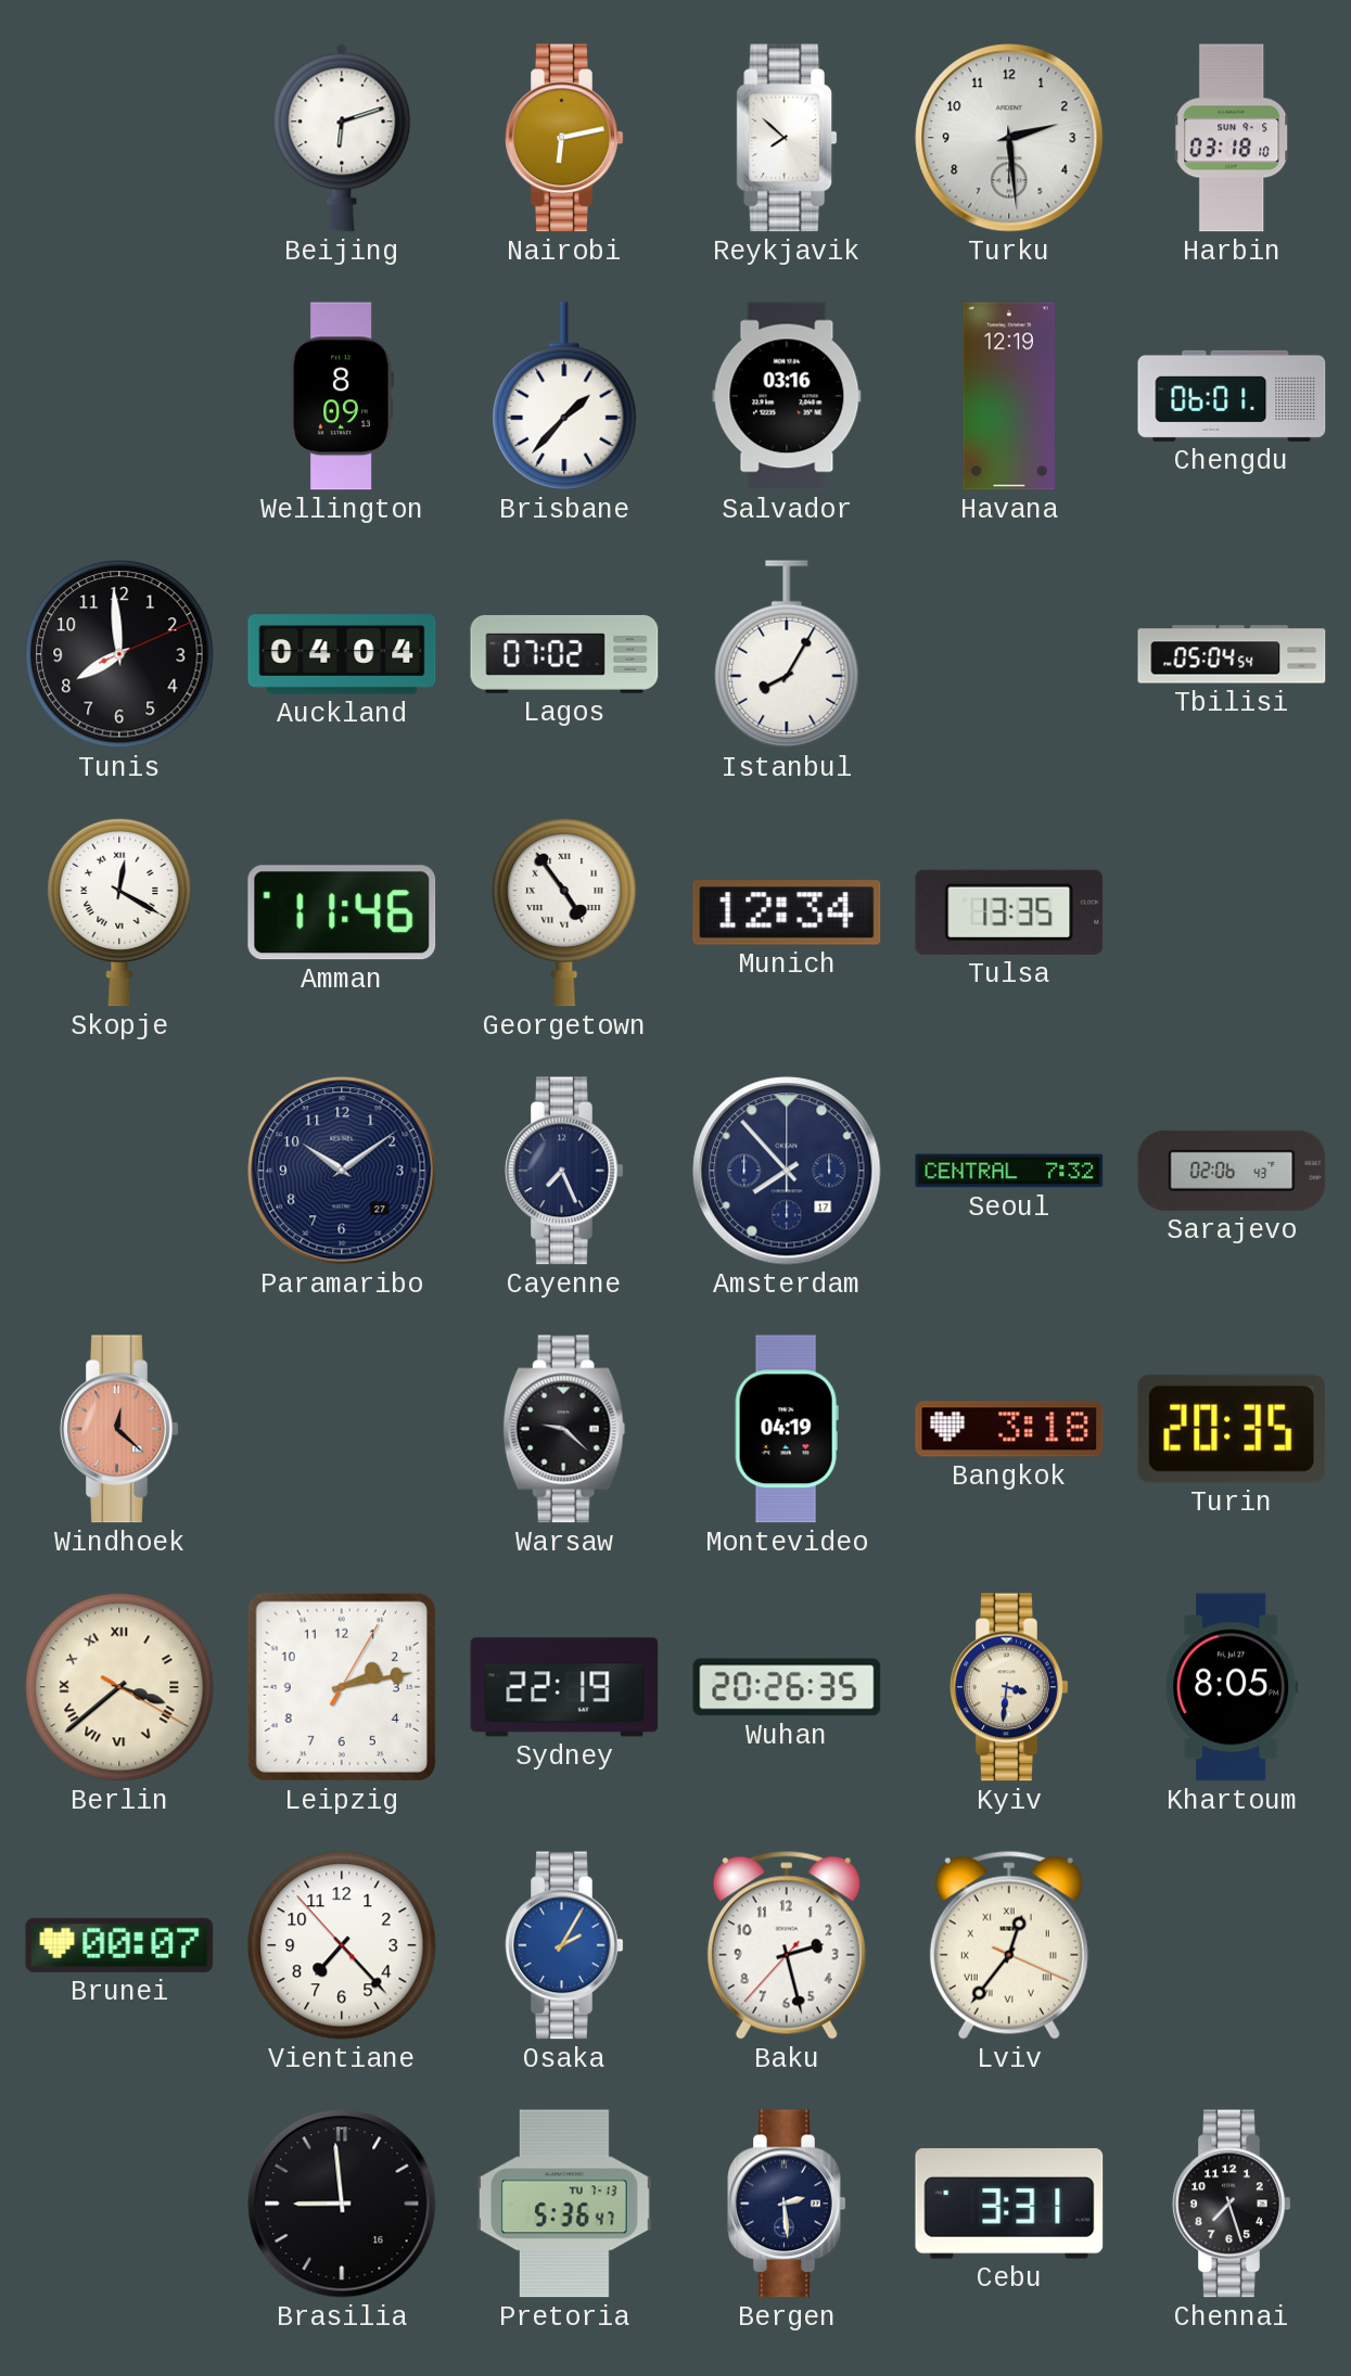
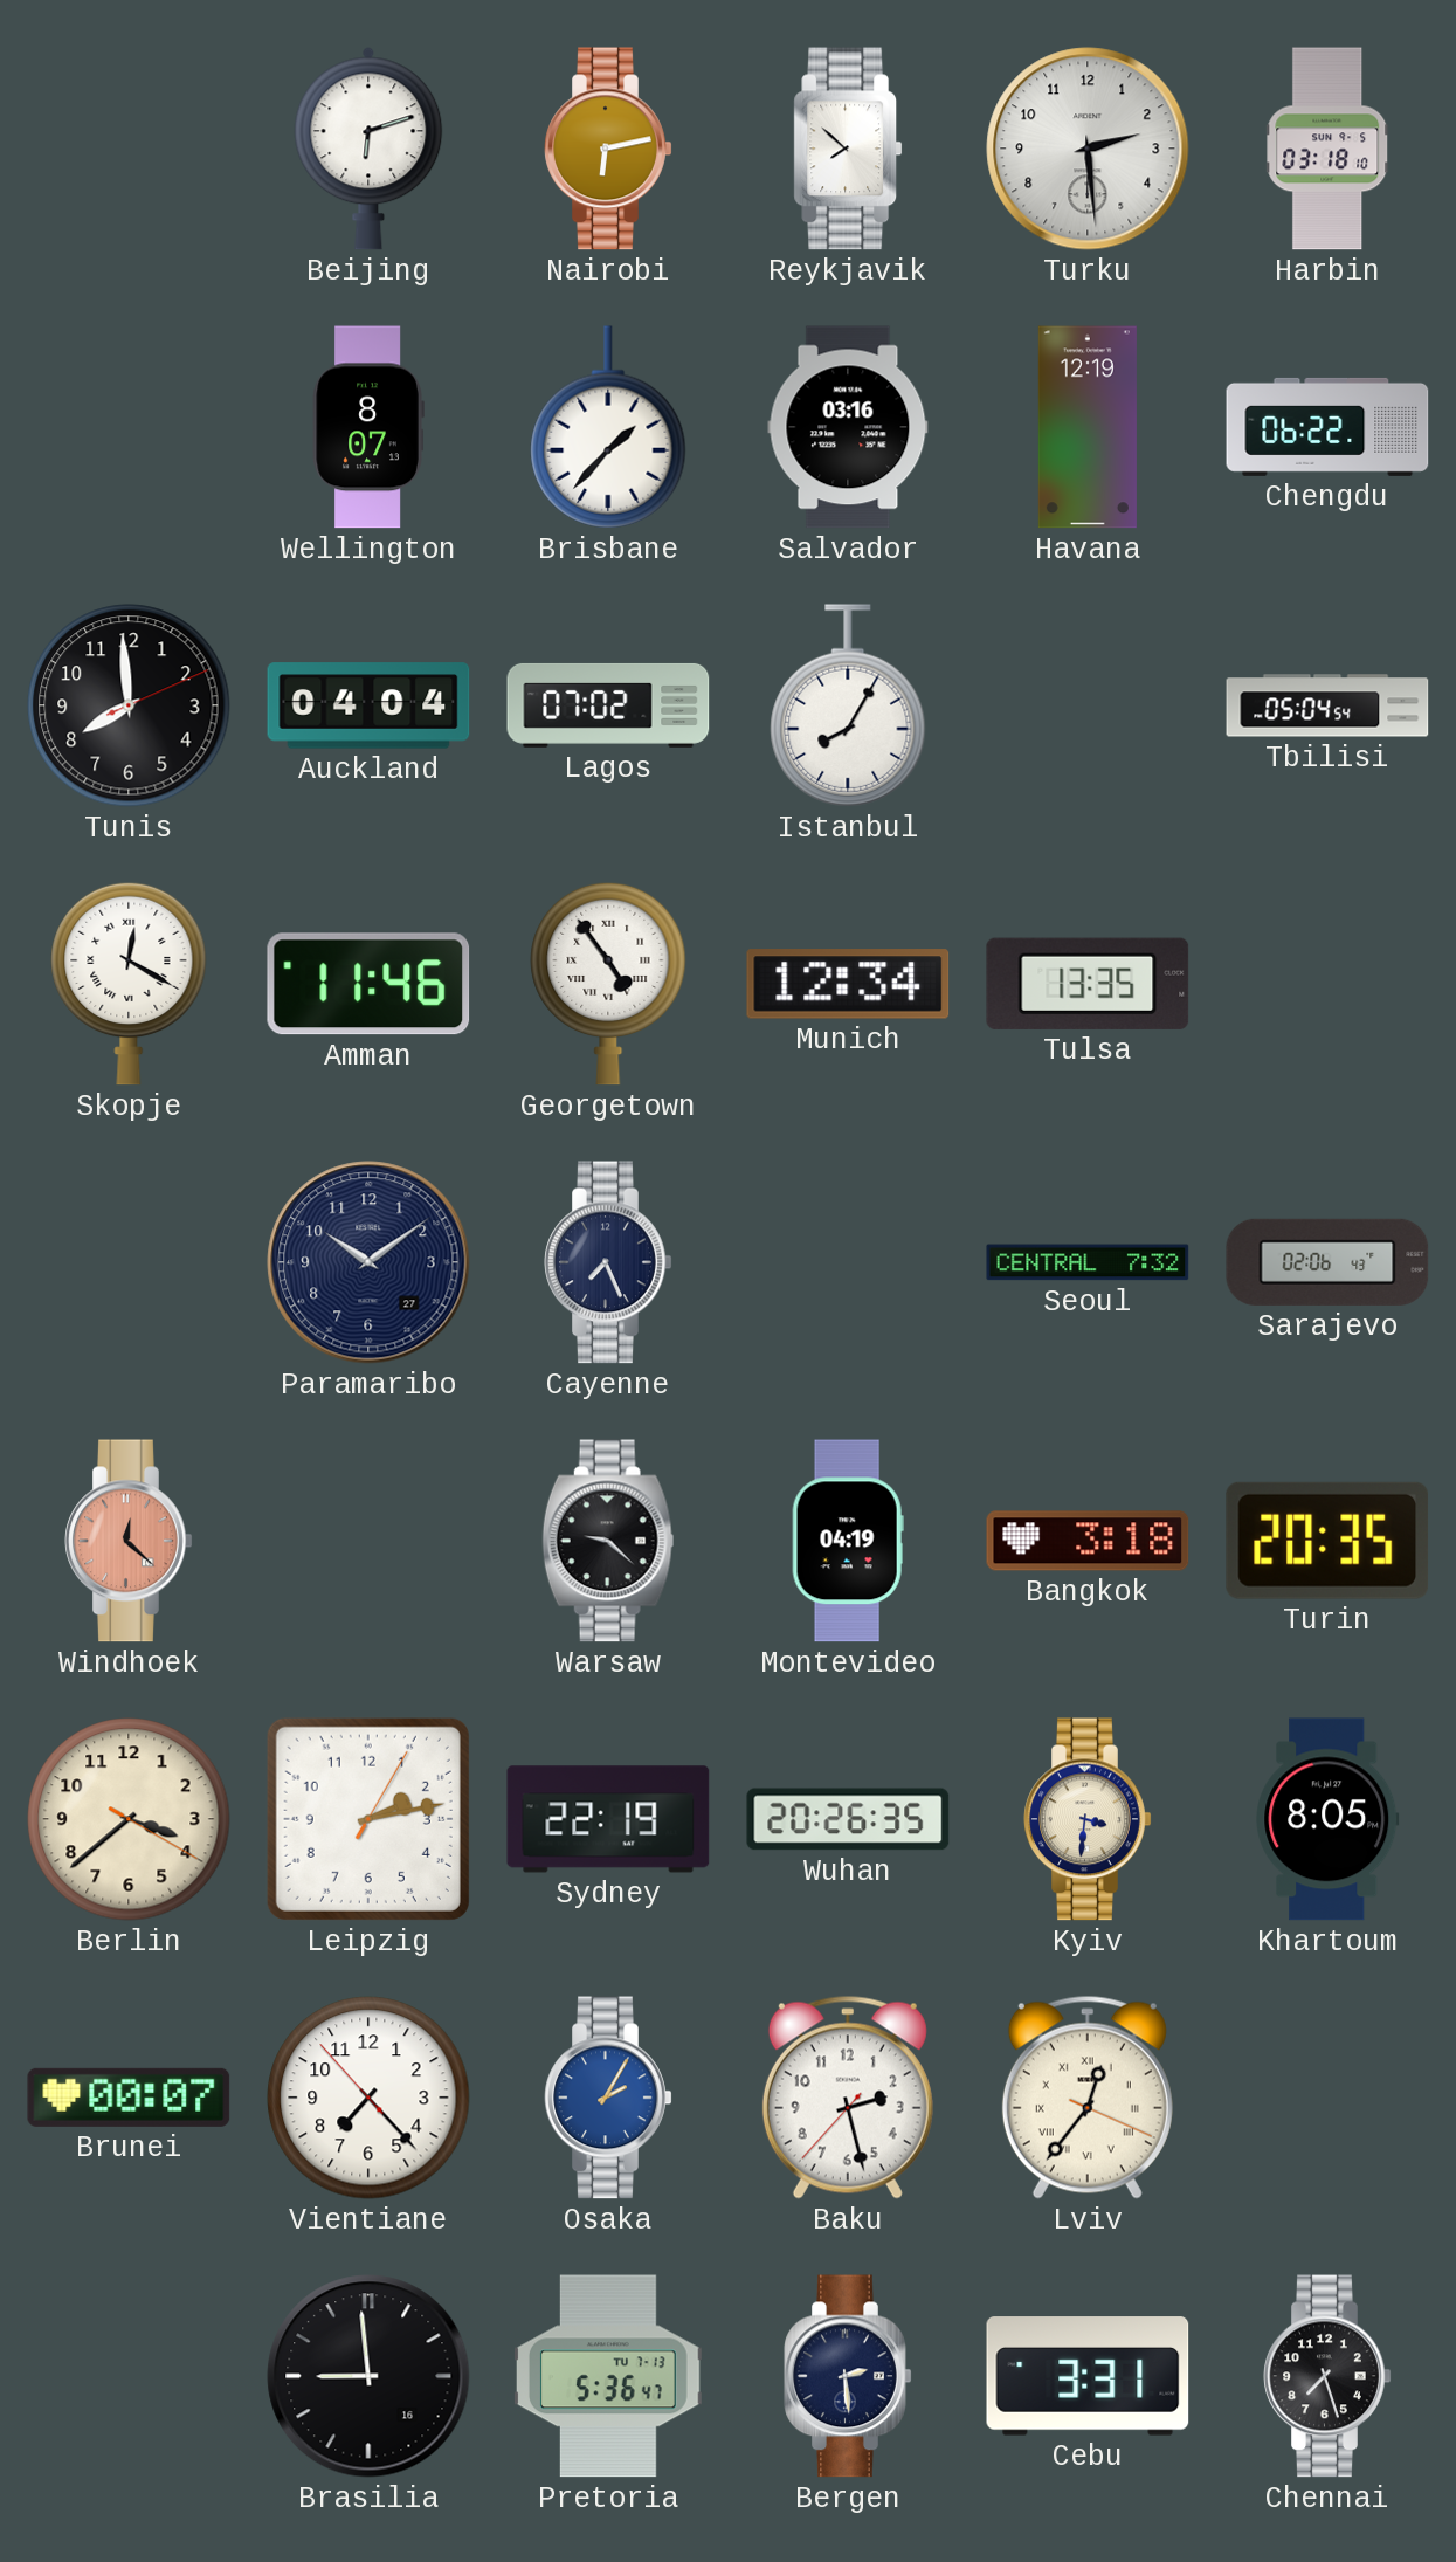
Wellington: 8:09 -> 8:07
Chengdu: 06:01 -> 06:22
Amsterdam: 7:53 -> none
Berlin numerals: Roman -> Arabic
